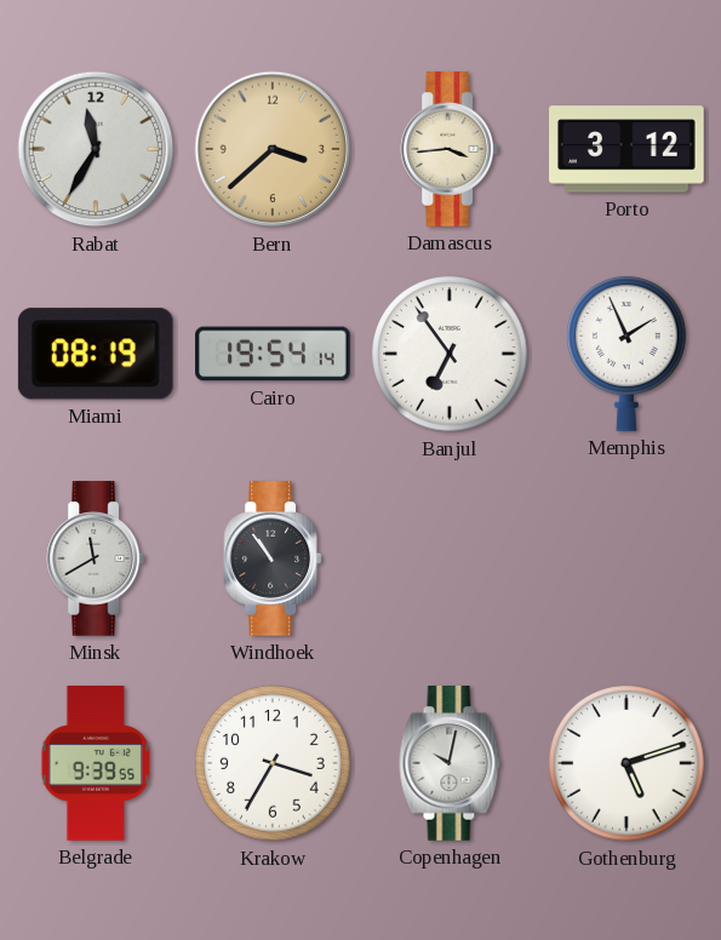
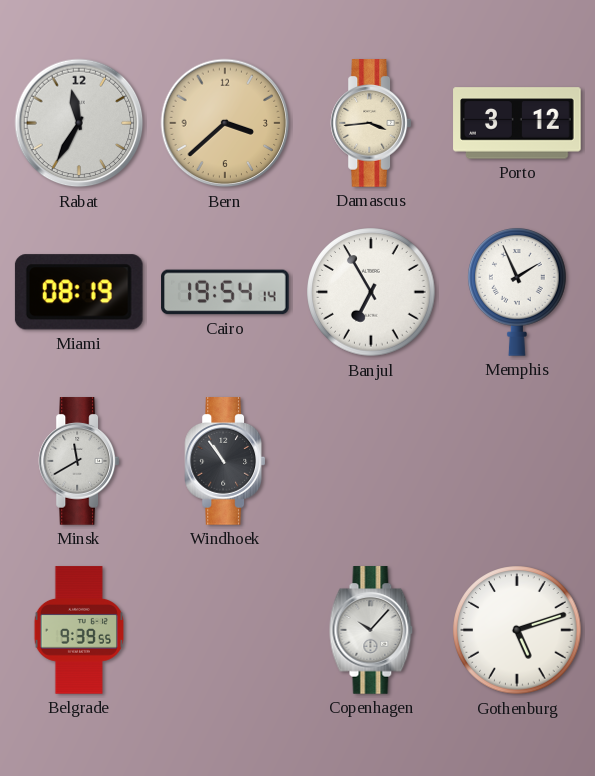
Banjul: 6:54 -> 6:55
Krakow: 3:35 -> none
Copenhagen: 10:02 -> 10:07
